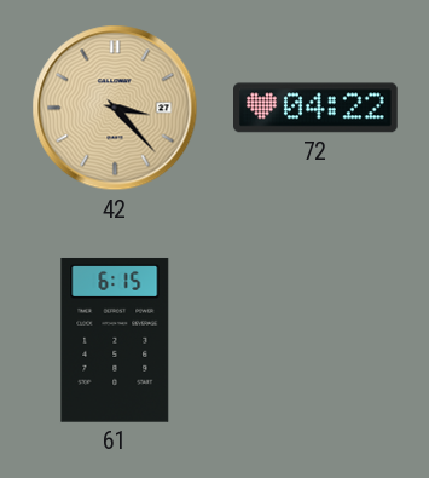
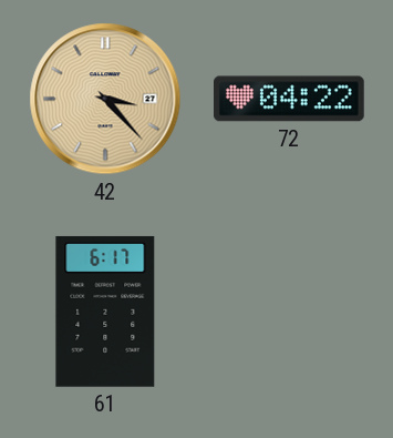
61: 6:15 -> 6:17
